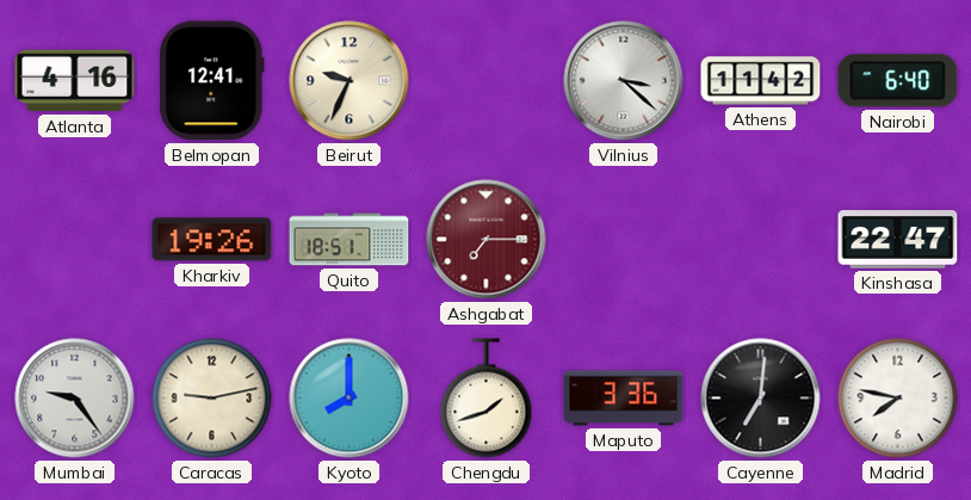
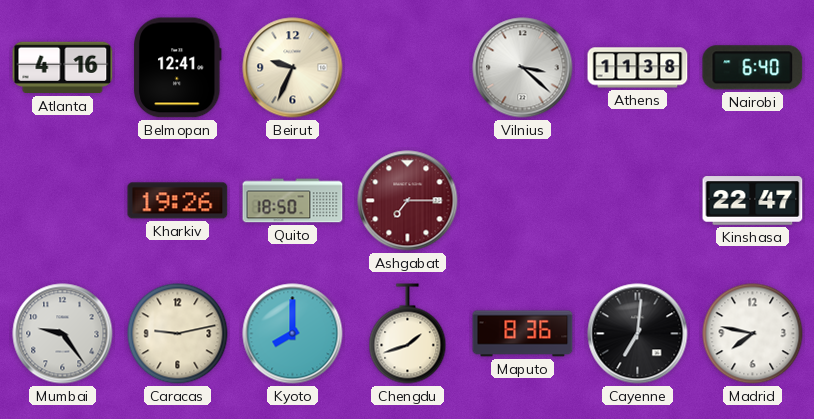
Athens: 11:42 -> 11:38
Quito: 18:51 -> 18:50
Maputo: 3:36 -> 8:36
